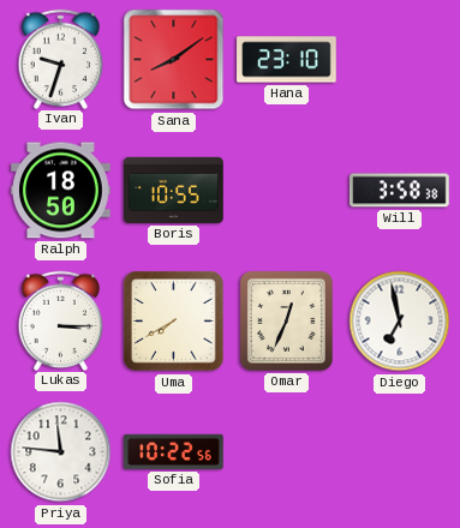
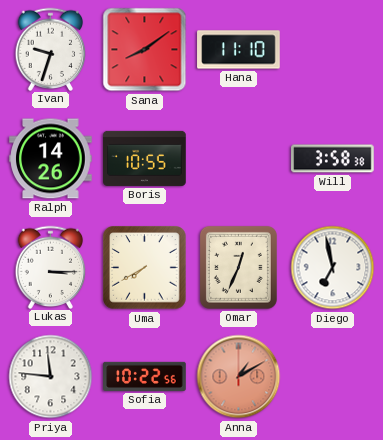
Hana: 23:10 -> 11:10
Ralph: 18:50 -> 14:26
Anna: none -> 1:10
